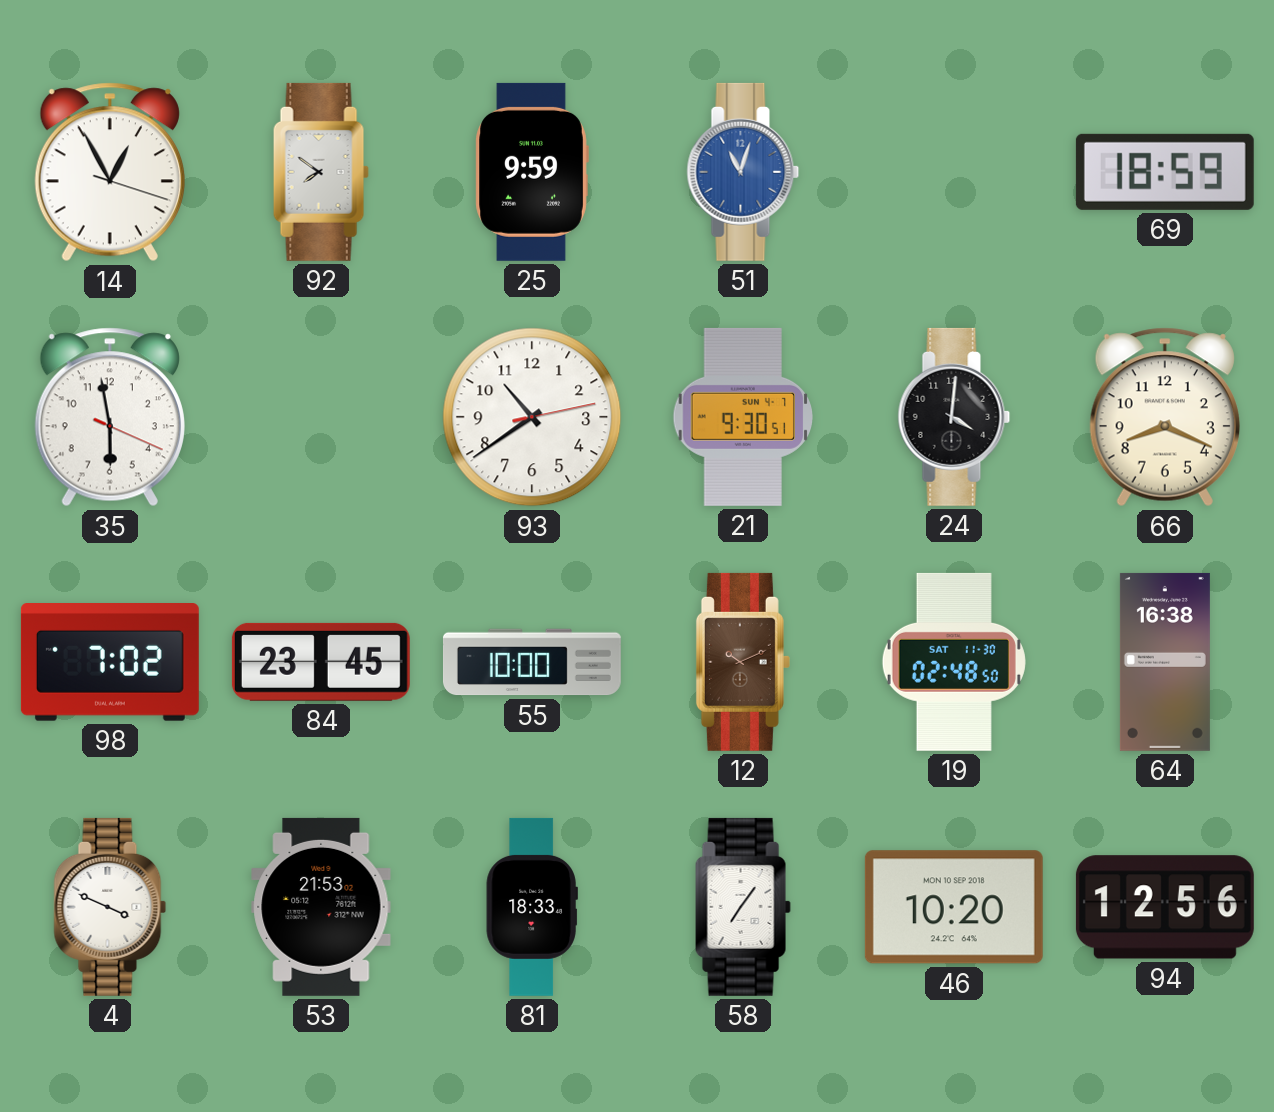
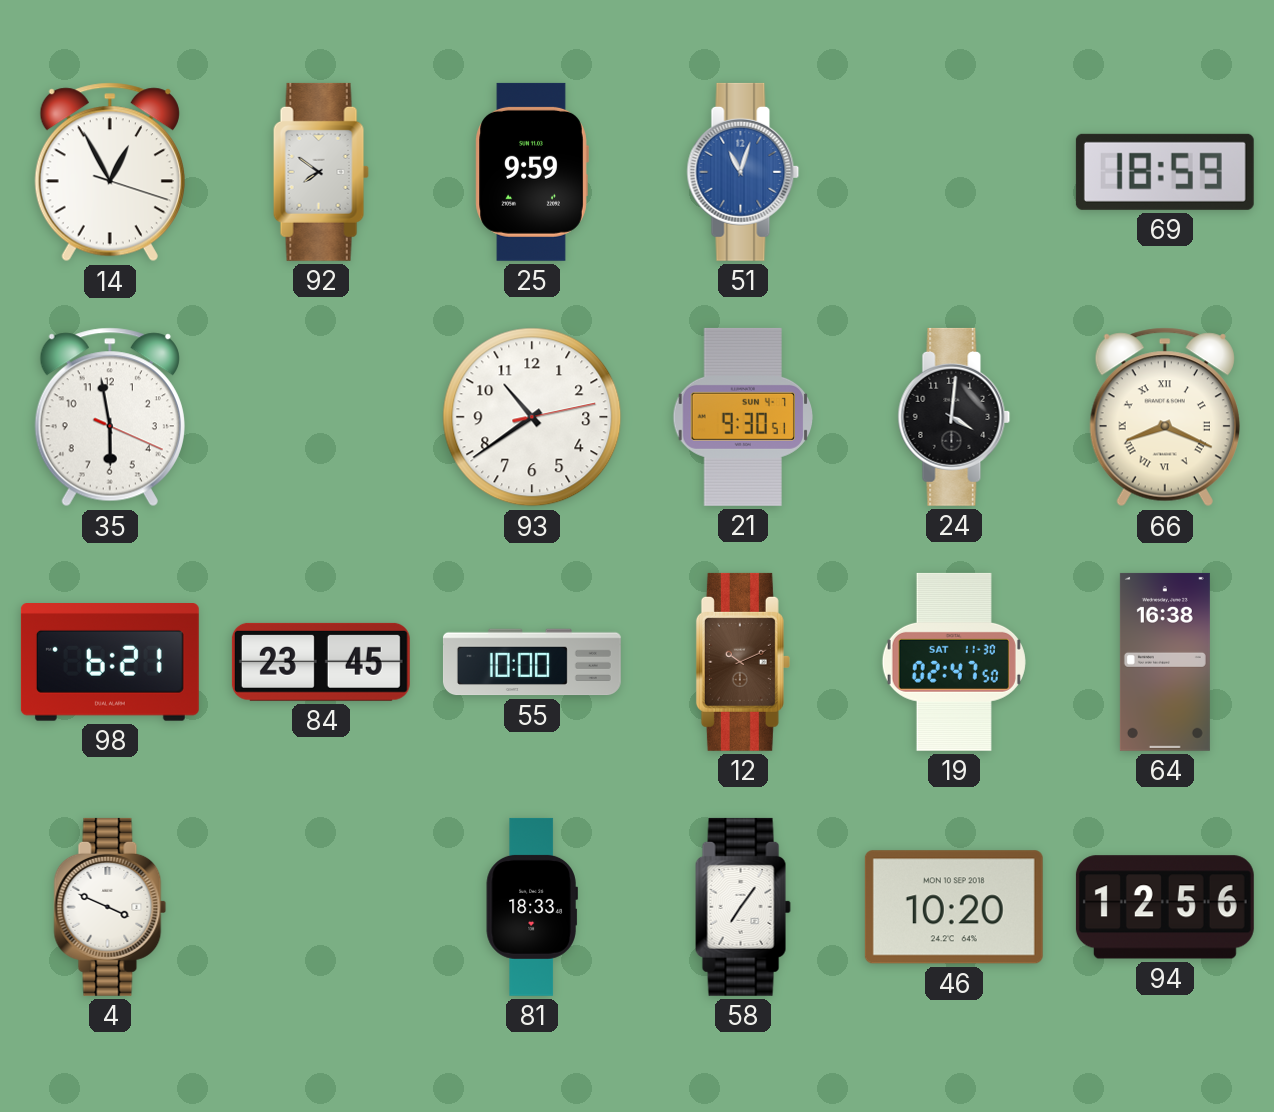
66 numerals: Arabic -> Roman
98: 7:02 -> 6:21
19: 02:48 -> 02:47
53: 21:53 -> none
